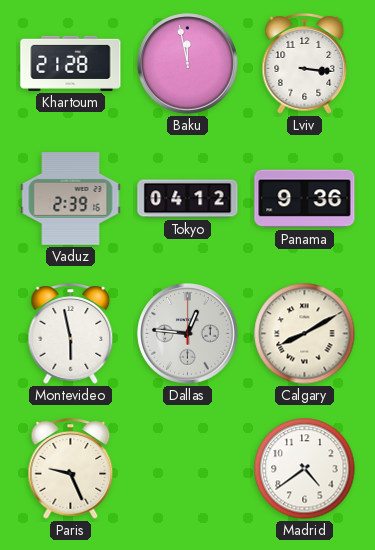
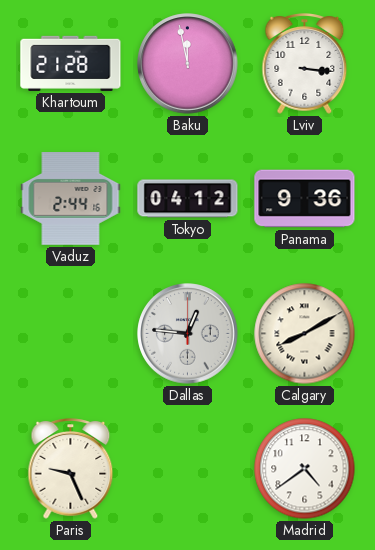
Vaduz: 2:39 -> 2:44
Montevideo: 5:58 -> none
